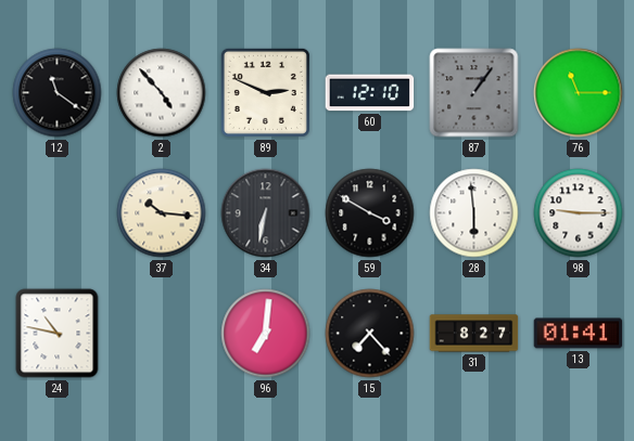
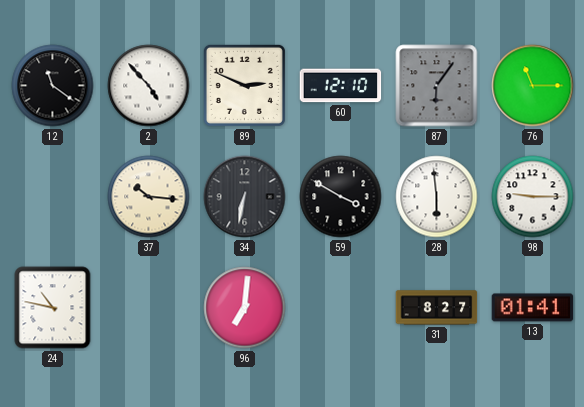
87: 1:06 -> 6:06
15: 7:23 -> none
